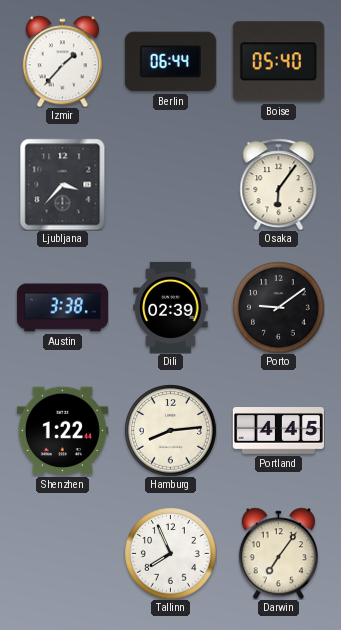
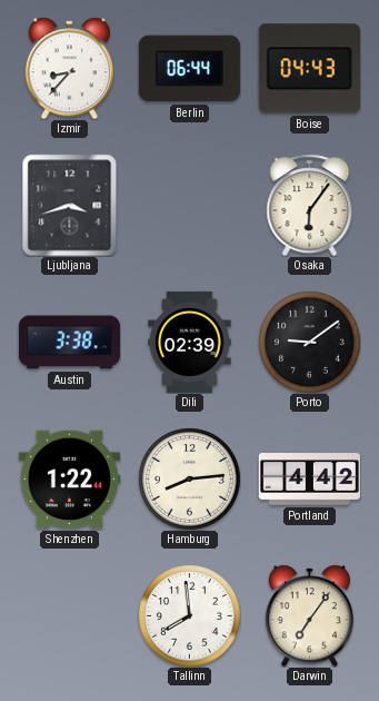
Izmir: 1:37 -> 8:37
Boise: 05:40 -> 04:43
Ljubljana: 3:37 -> 3:42
Portland: 4:45 -> 4:42
Tallinn: 7:56 -> 7:59
